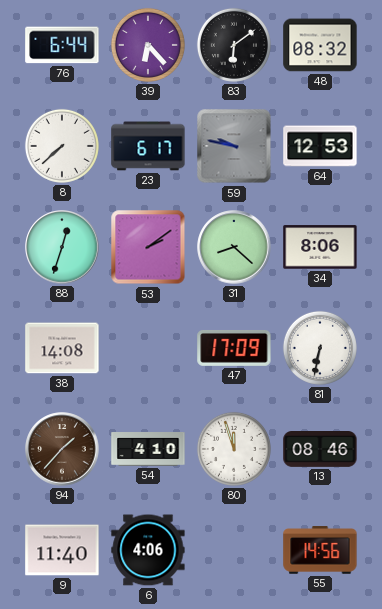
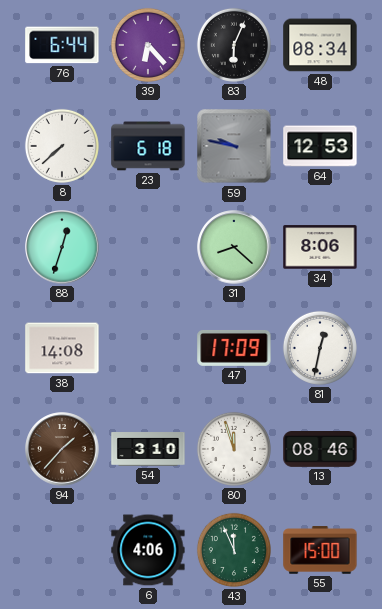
83: 6:09 -> 6:04
48: 08:32 -> 08:34
23: 6:17 -> 6:18
53: 2:09 -> none
81: 6:32 -> 12:32
54: 4:10 -> 3:10
9: 11:40 -> none
43: none -> 11:56
55: 14:56 -> 15:00
